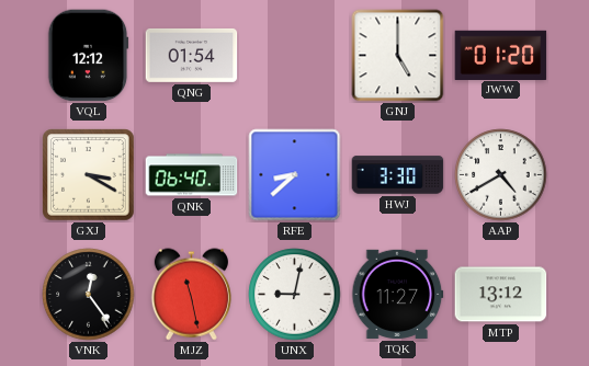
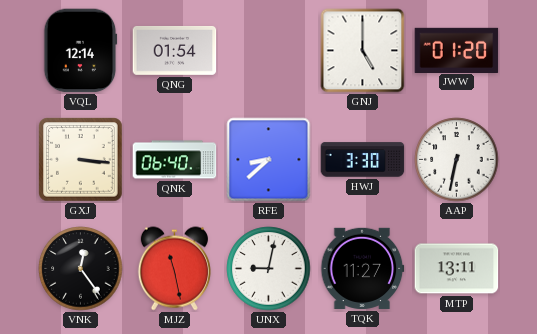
VQL: 12:12 -> 12:14
GXJ: 3:20 -> 3:16
AAP: 4:40 -> 6:32
MTP: 13:12 -> 13:11
